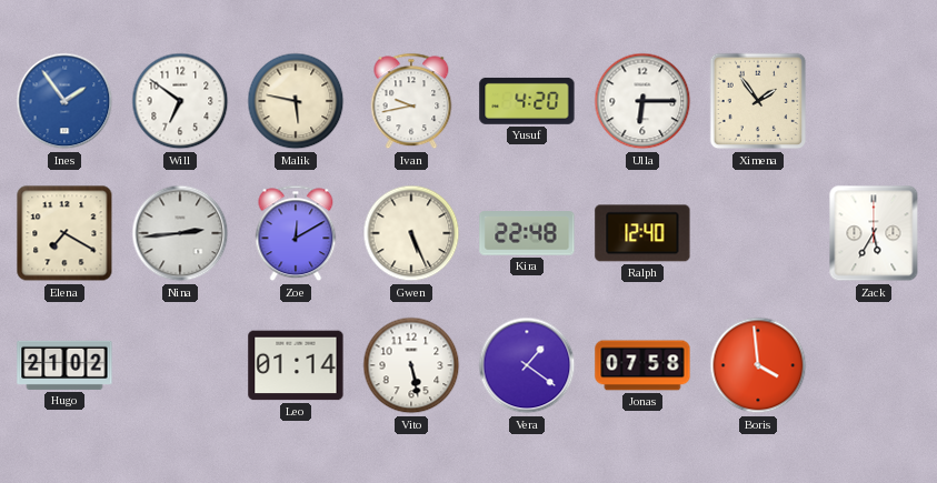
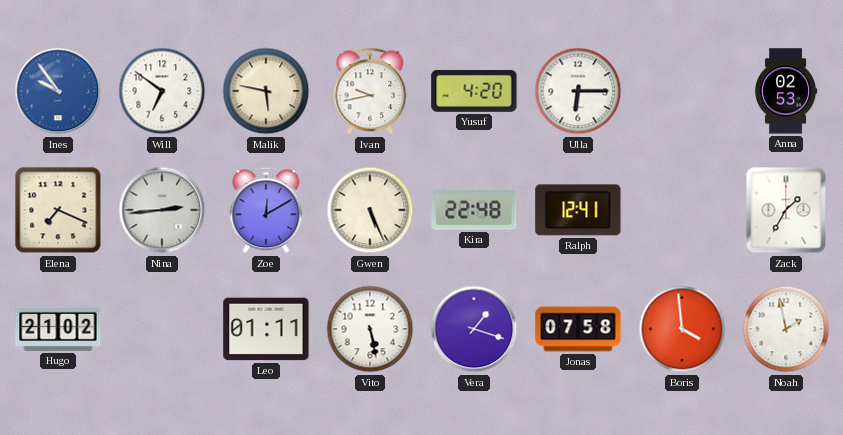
Ines: 1:54 -> 9:54
Ximena: 1:54 -> none
Anna: none -> 02:53
Elena: 7:20 -> 7:19
Ralph: 12:40 -> 12:41
Zack: 5:35 -> 1:35
Leo: 01:14 -> 01:11
Vera: 1:21 -> 1:18
Noah: none -> 1:58
